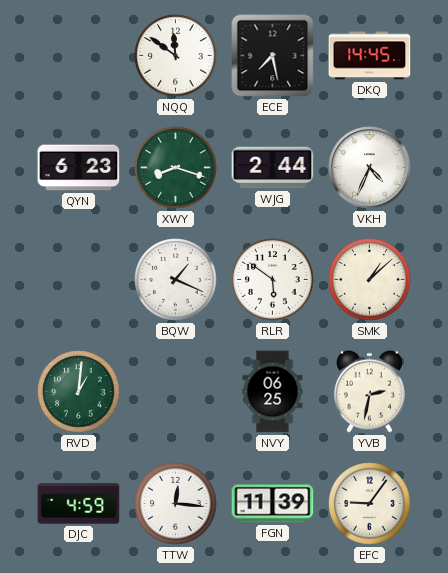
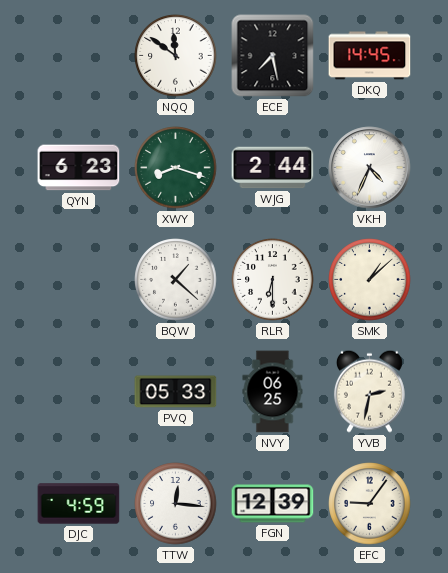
BQW: 1:19 -> 1:22
RLR: 5:51 -> 6:30
RVD: 1:01 -> none
PVQ: none -> 05:33
FGN: 11:39 -> 12:39
